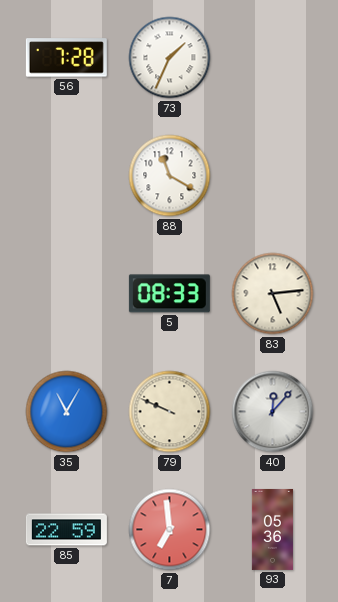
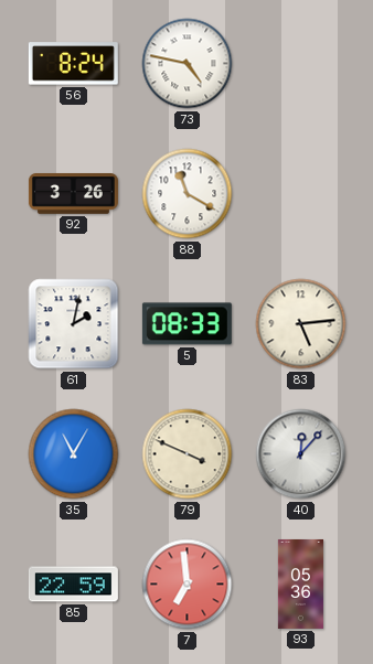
56: 7:28 -> 8:24
73: 1:34 -> 4:47
92: none -> 3:26
61: none -> 2:02
79: 9:49 -> 3:49
